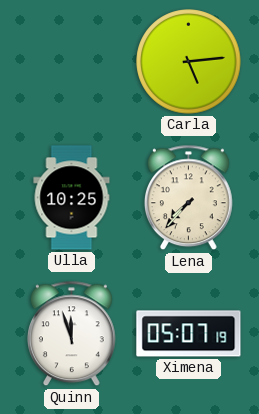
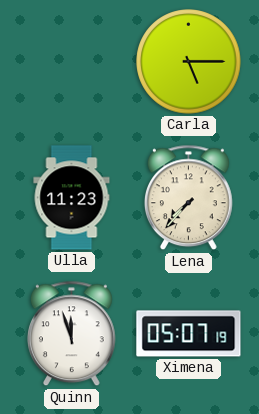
Carla: 5:14 -> 5:15
Ulla: 10:25 -> 11:23
